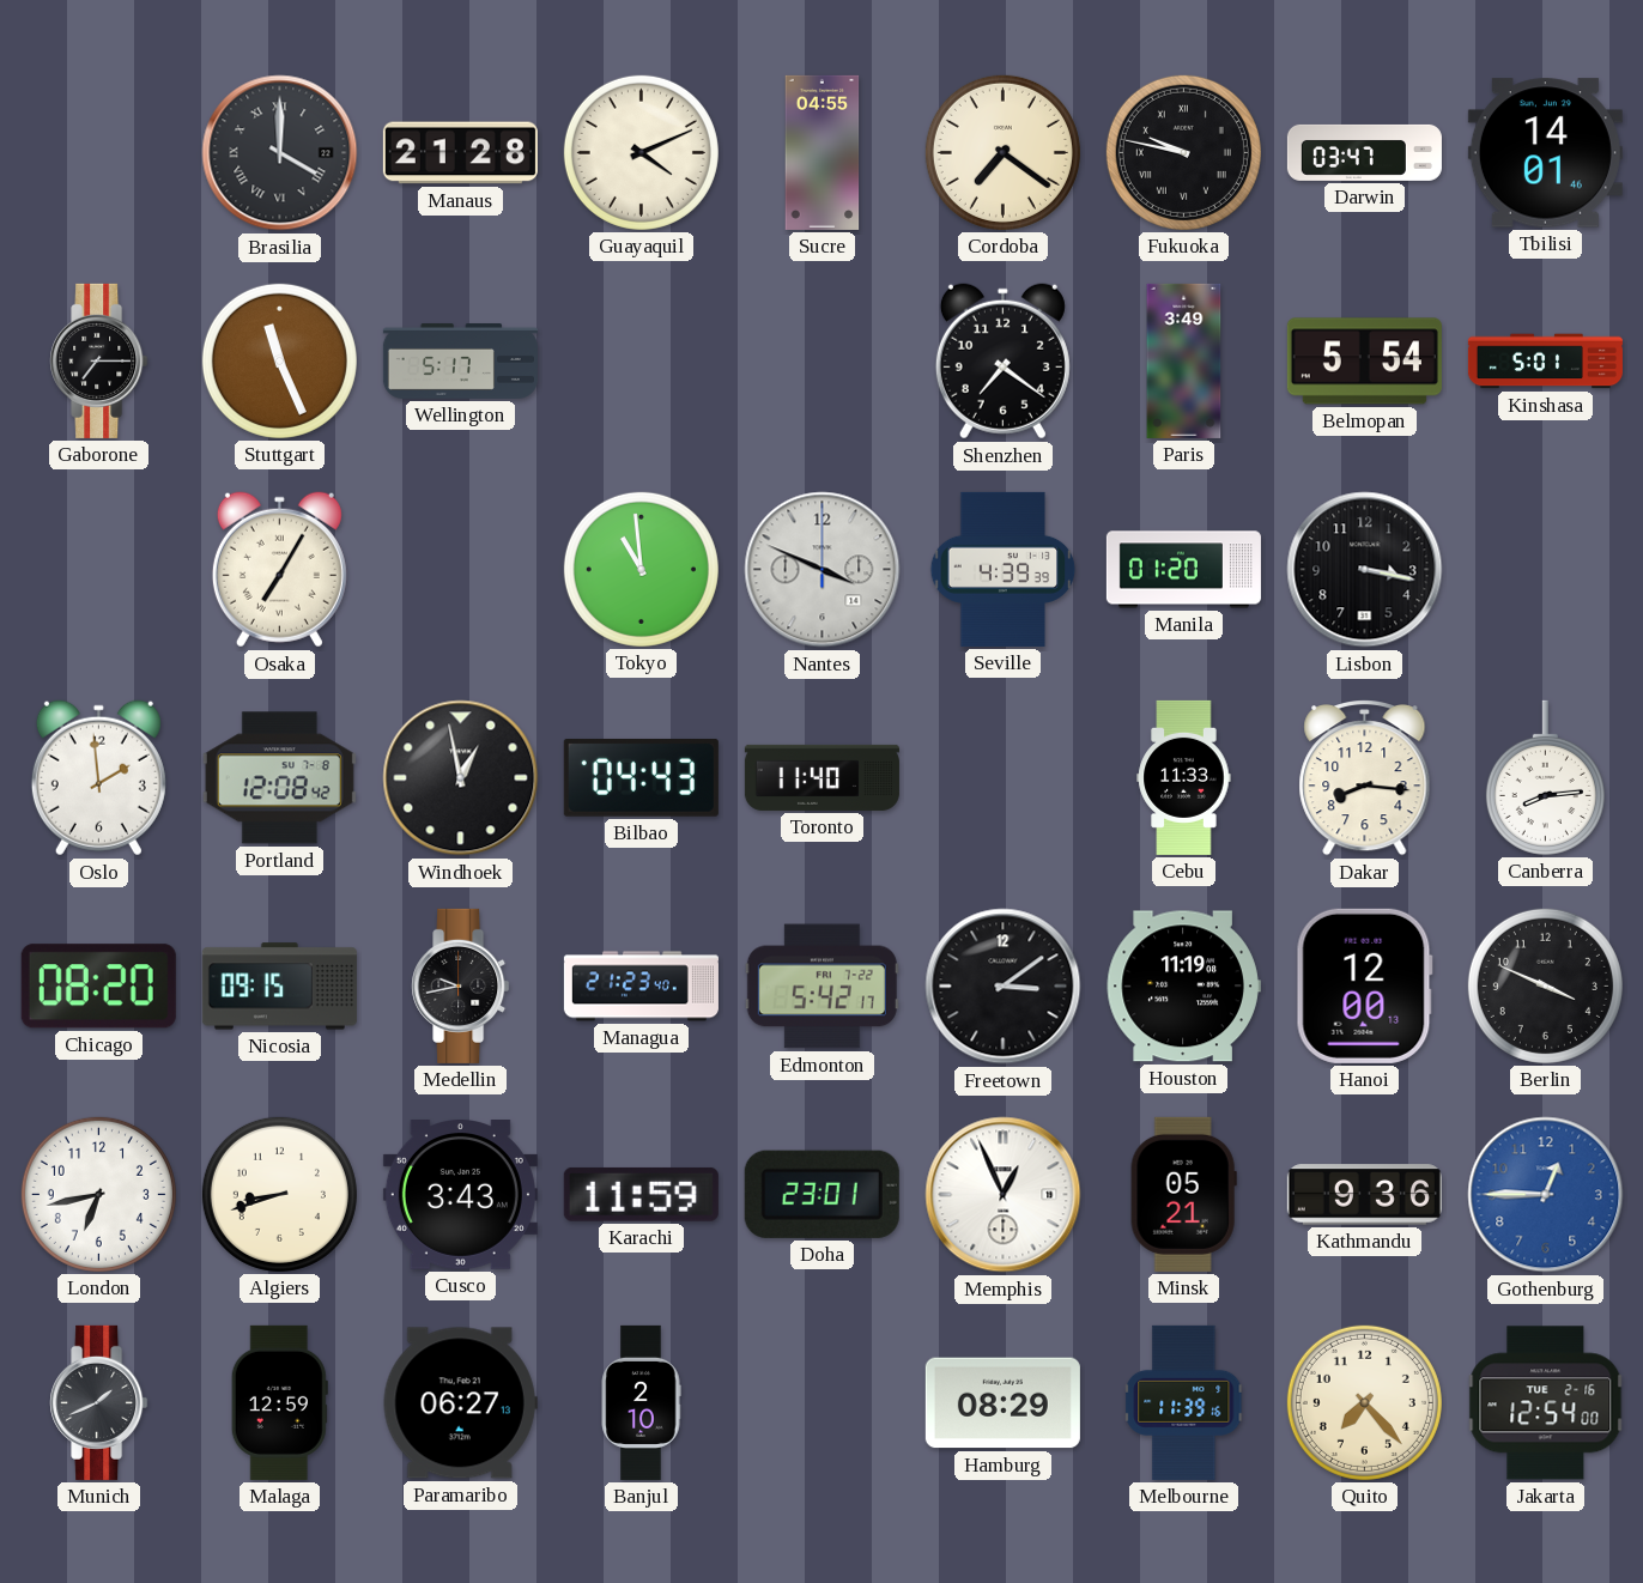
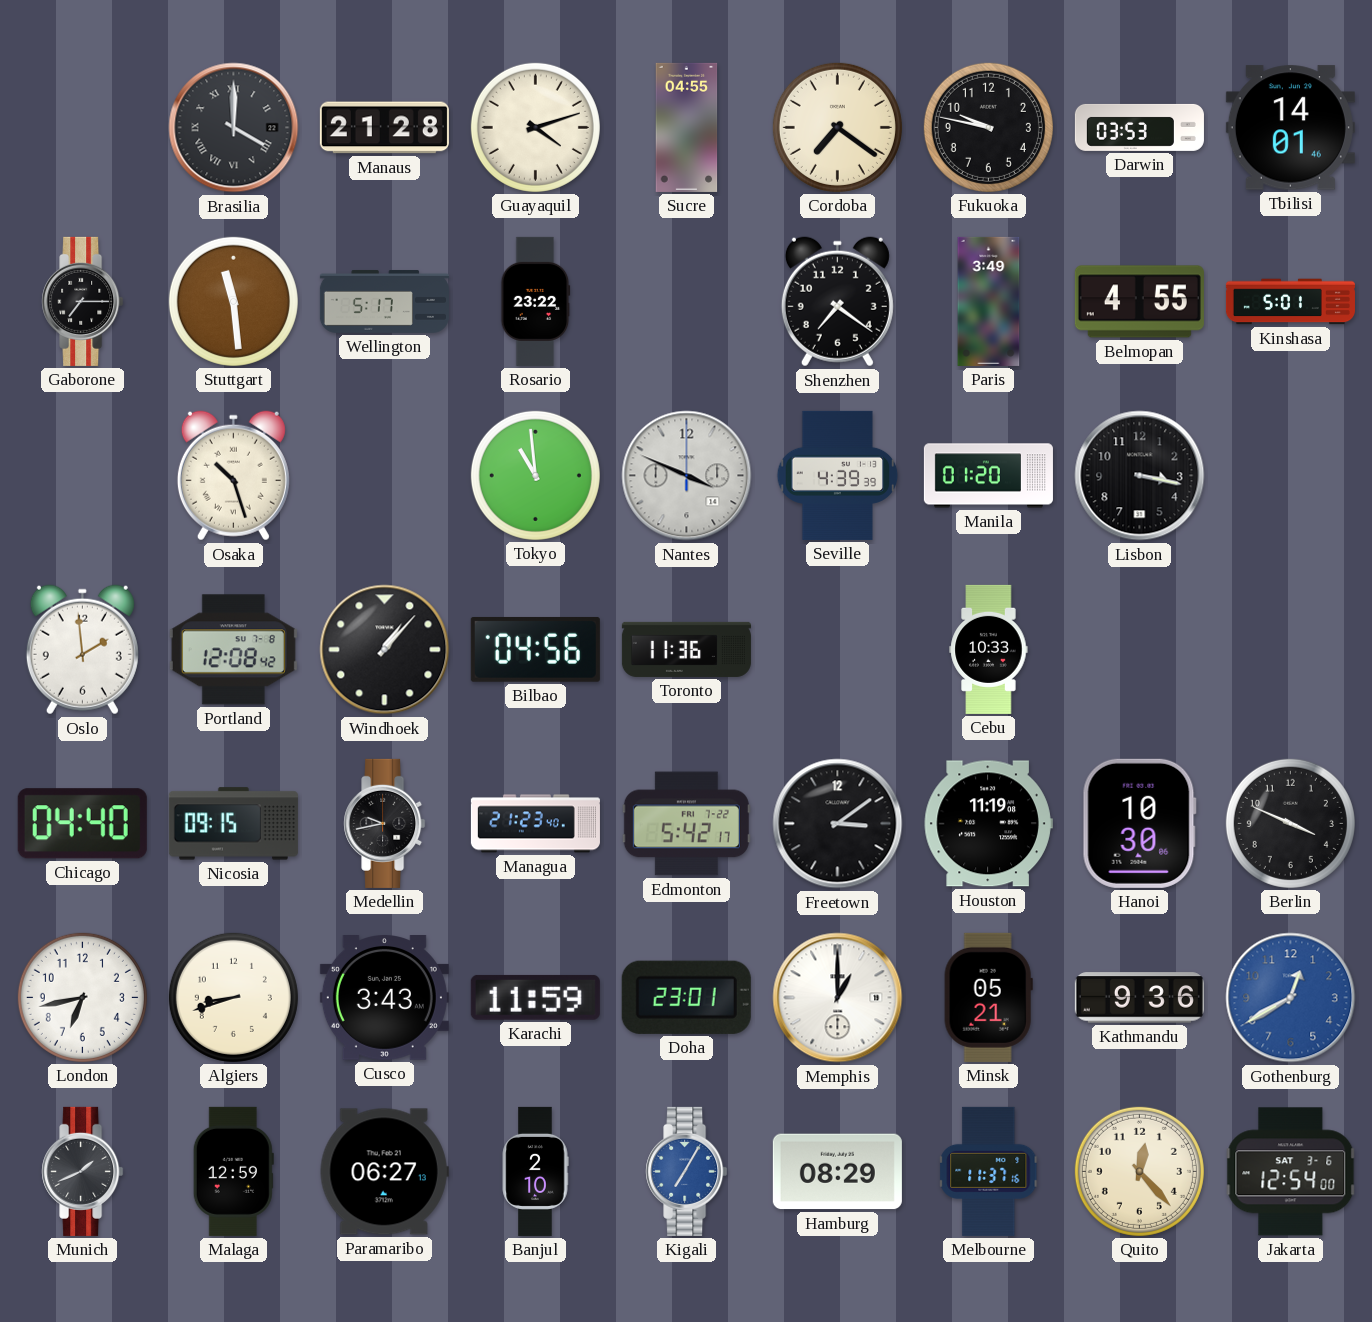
Guayaquil: 4:11 -> 4:12
Fukuoka numerals: Roman -> Arabic
Darwin: 03:47 -> 03:53
Stuttgart: 11:26 -> 11:29
Rosario: none -> 23:22
Belmopan: 5:54 -> 4:55
Osaka: 7:05 -> 10:27
Windhoek: 12:58 -> 1:07
Bilbao: 04:43 -> 04:56
Toronto: 11:40 -> 11:36
Cebu: 11:33 -> 10:33
Dakar: 8:16 -> none
Canberra: 8:14 -> none
Chicago: 08:20 -> 04:40
Hanoi: 12:00 -> 10:30
Memphis: 12:56 -> 1:00
Gothenburg: 12:45 -> 12:40
Kigali: none -> 7:05
Melbourne: 11:39 -> 11:37
Quito: 7:23 -> 12:23
Jakarta date: TUE 2-16 -> SAT 3-6
